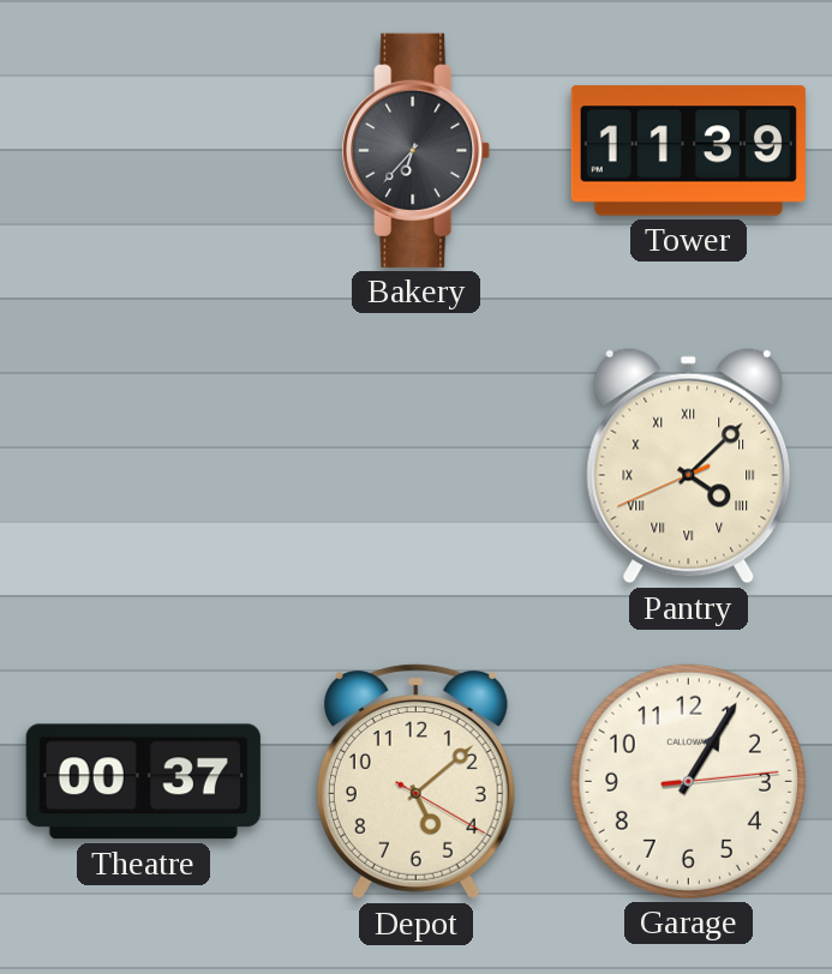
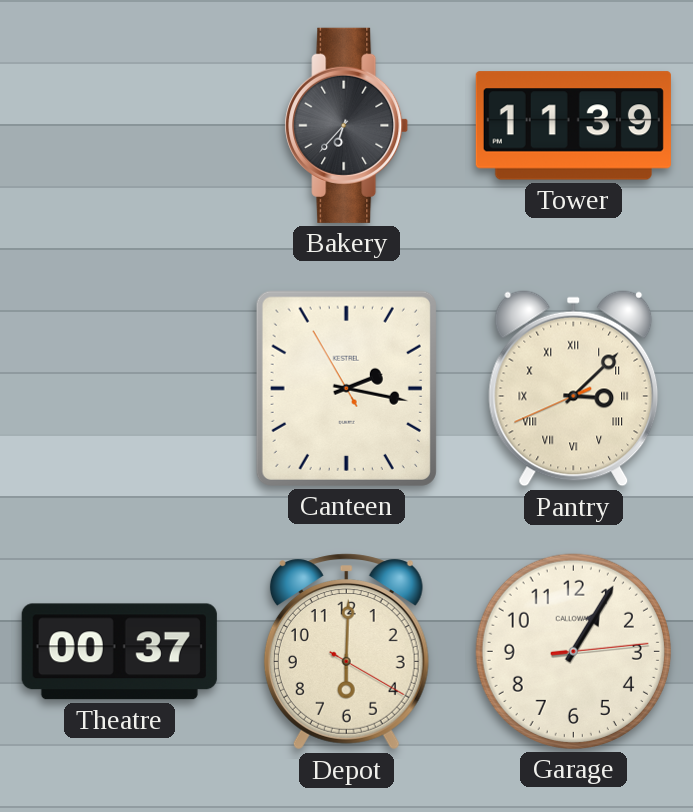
Canteen: none -> 2:16
Pantry: 4:07 -> 3:07
Depot: 5:08 -> 6:00
